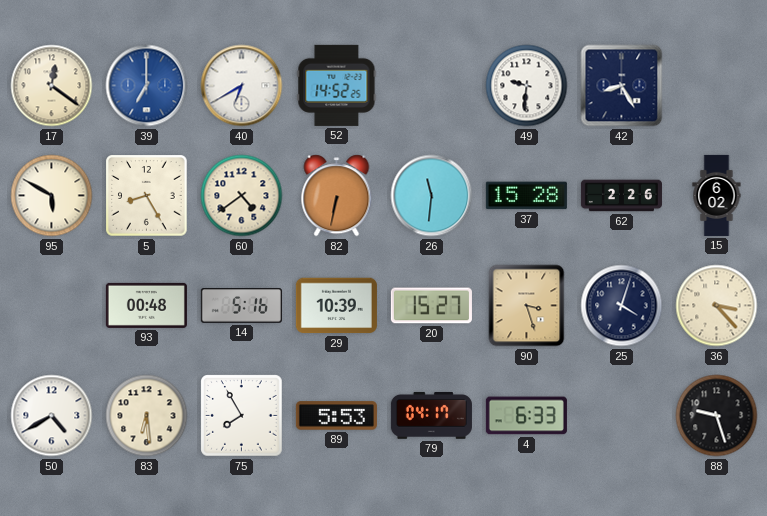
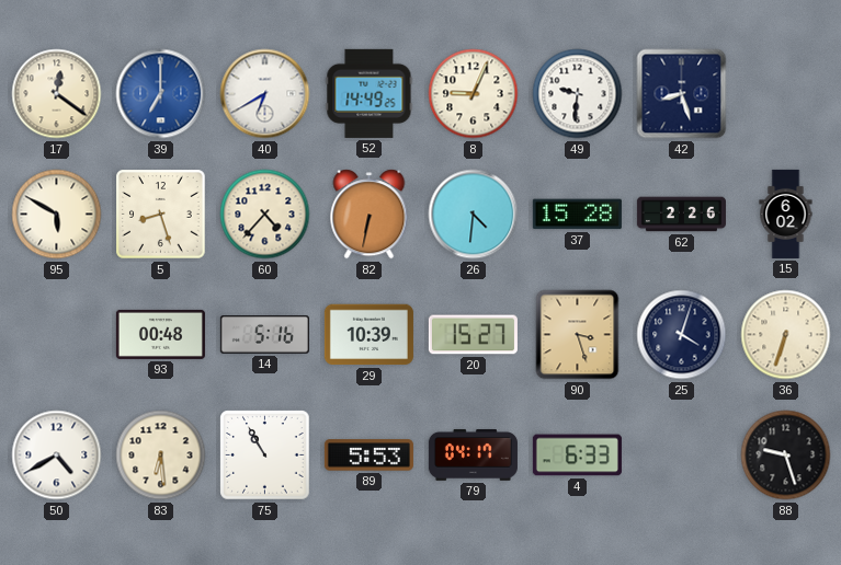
52: 14:52 -> 14:49
8: none -> 9:04
42: 8:25 -> 8:27
5: 8:25 -> 8:27
60: 4:39 -> 4:37
26: 11:31 -> 4:31
36: 3:23 -> 6:33
75: 7:55 -> 10:55
